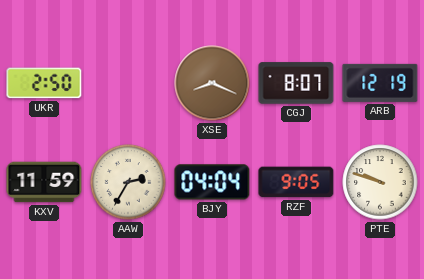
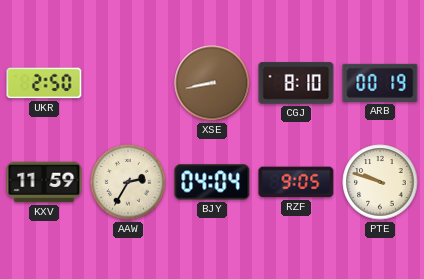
XSE: 8:19 -> 8:43
CGJ: 8:07 -> 8:10
ARB: 12:19 -> 00:19
